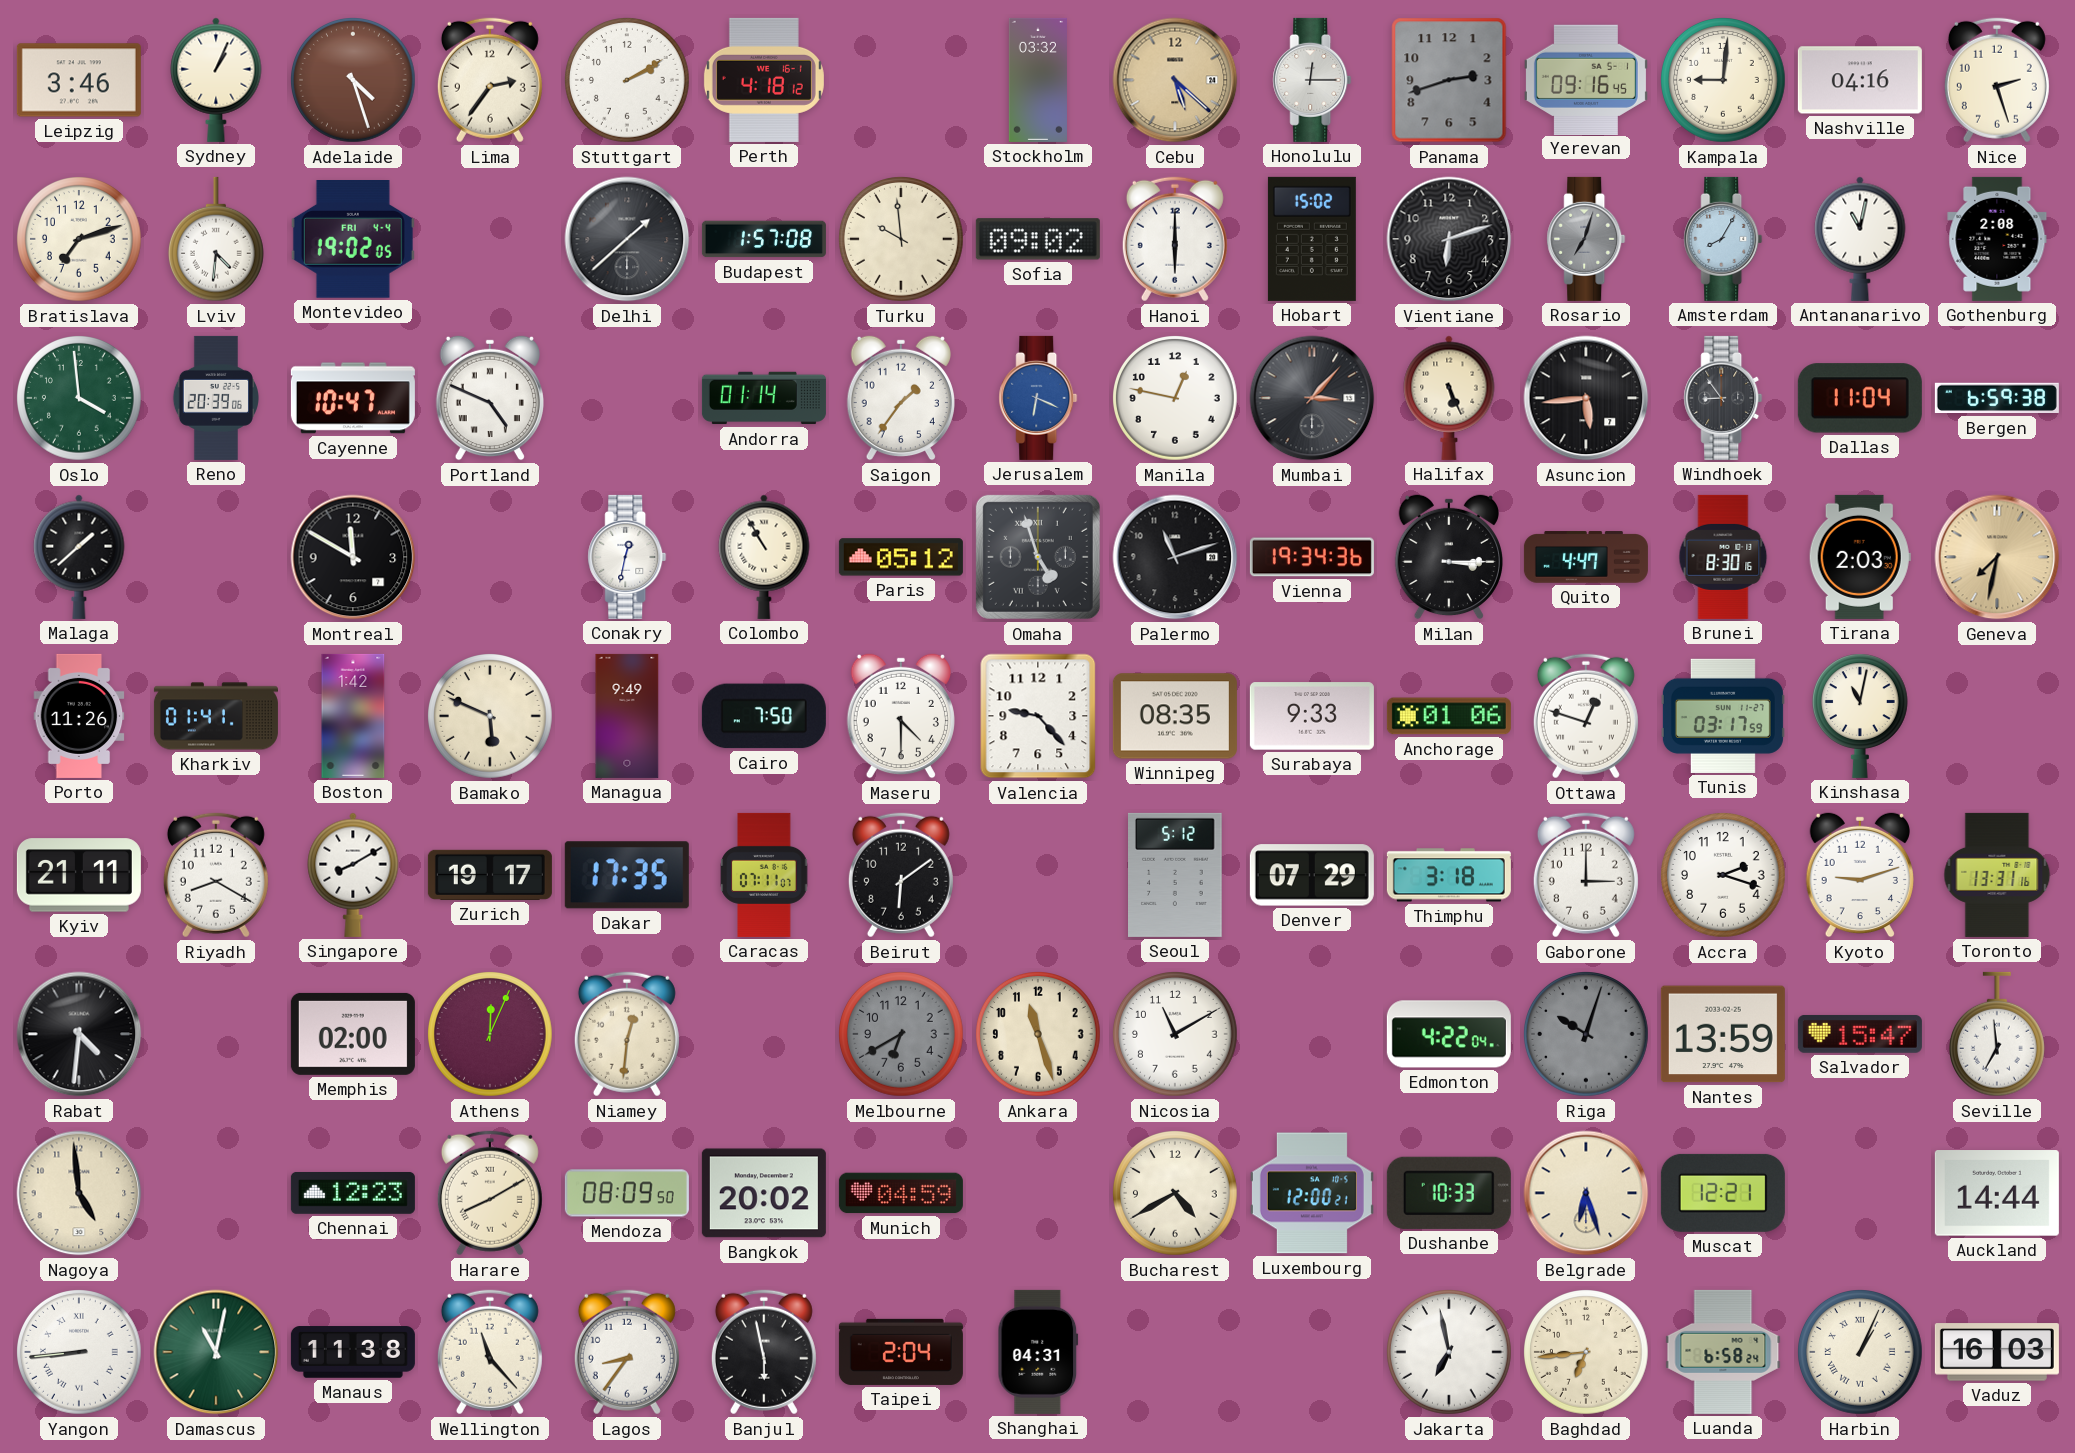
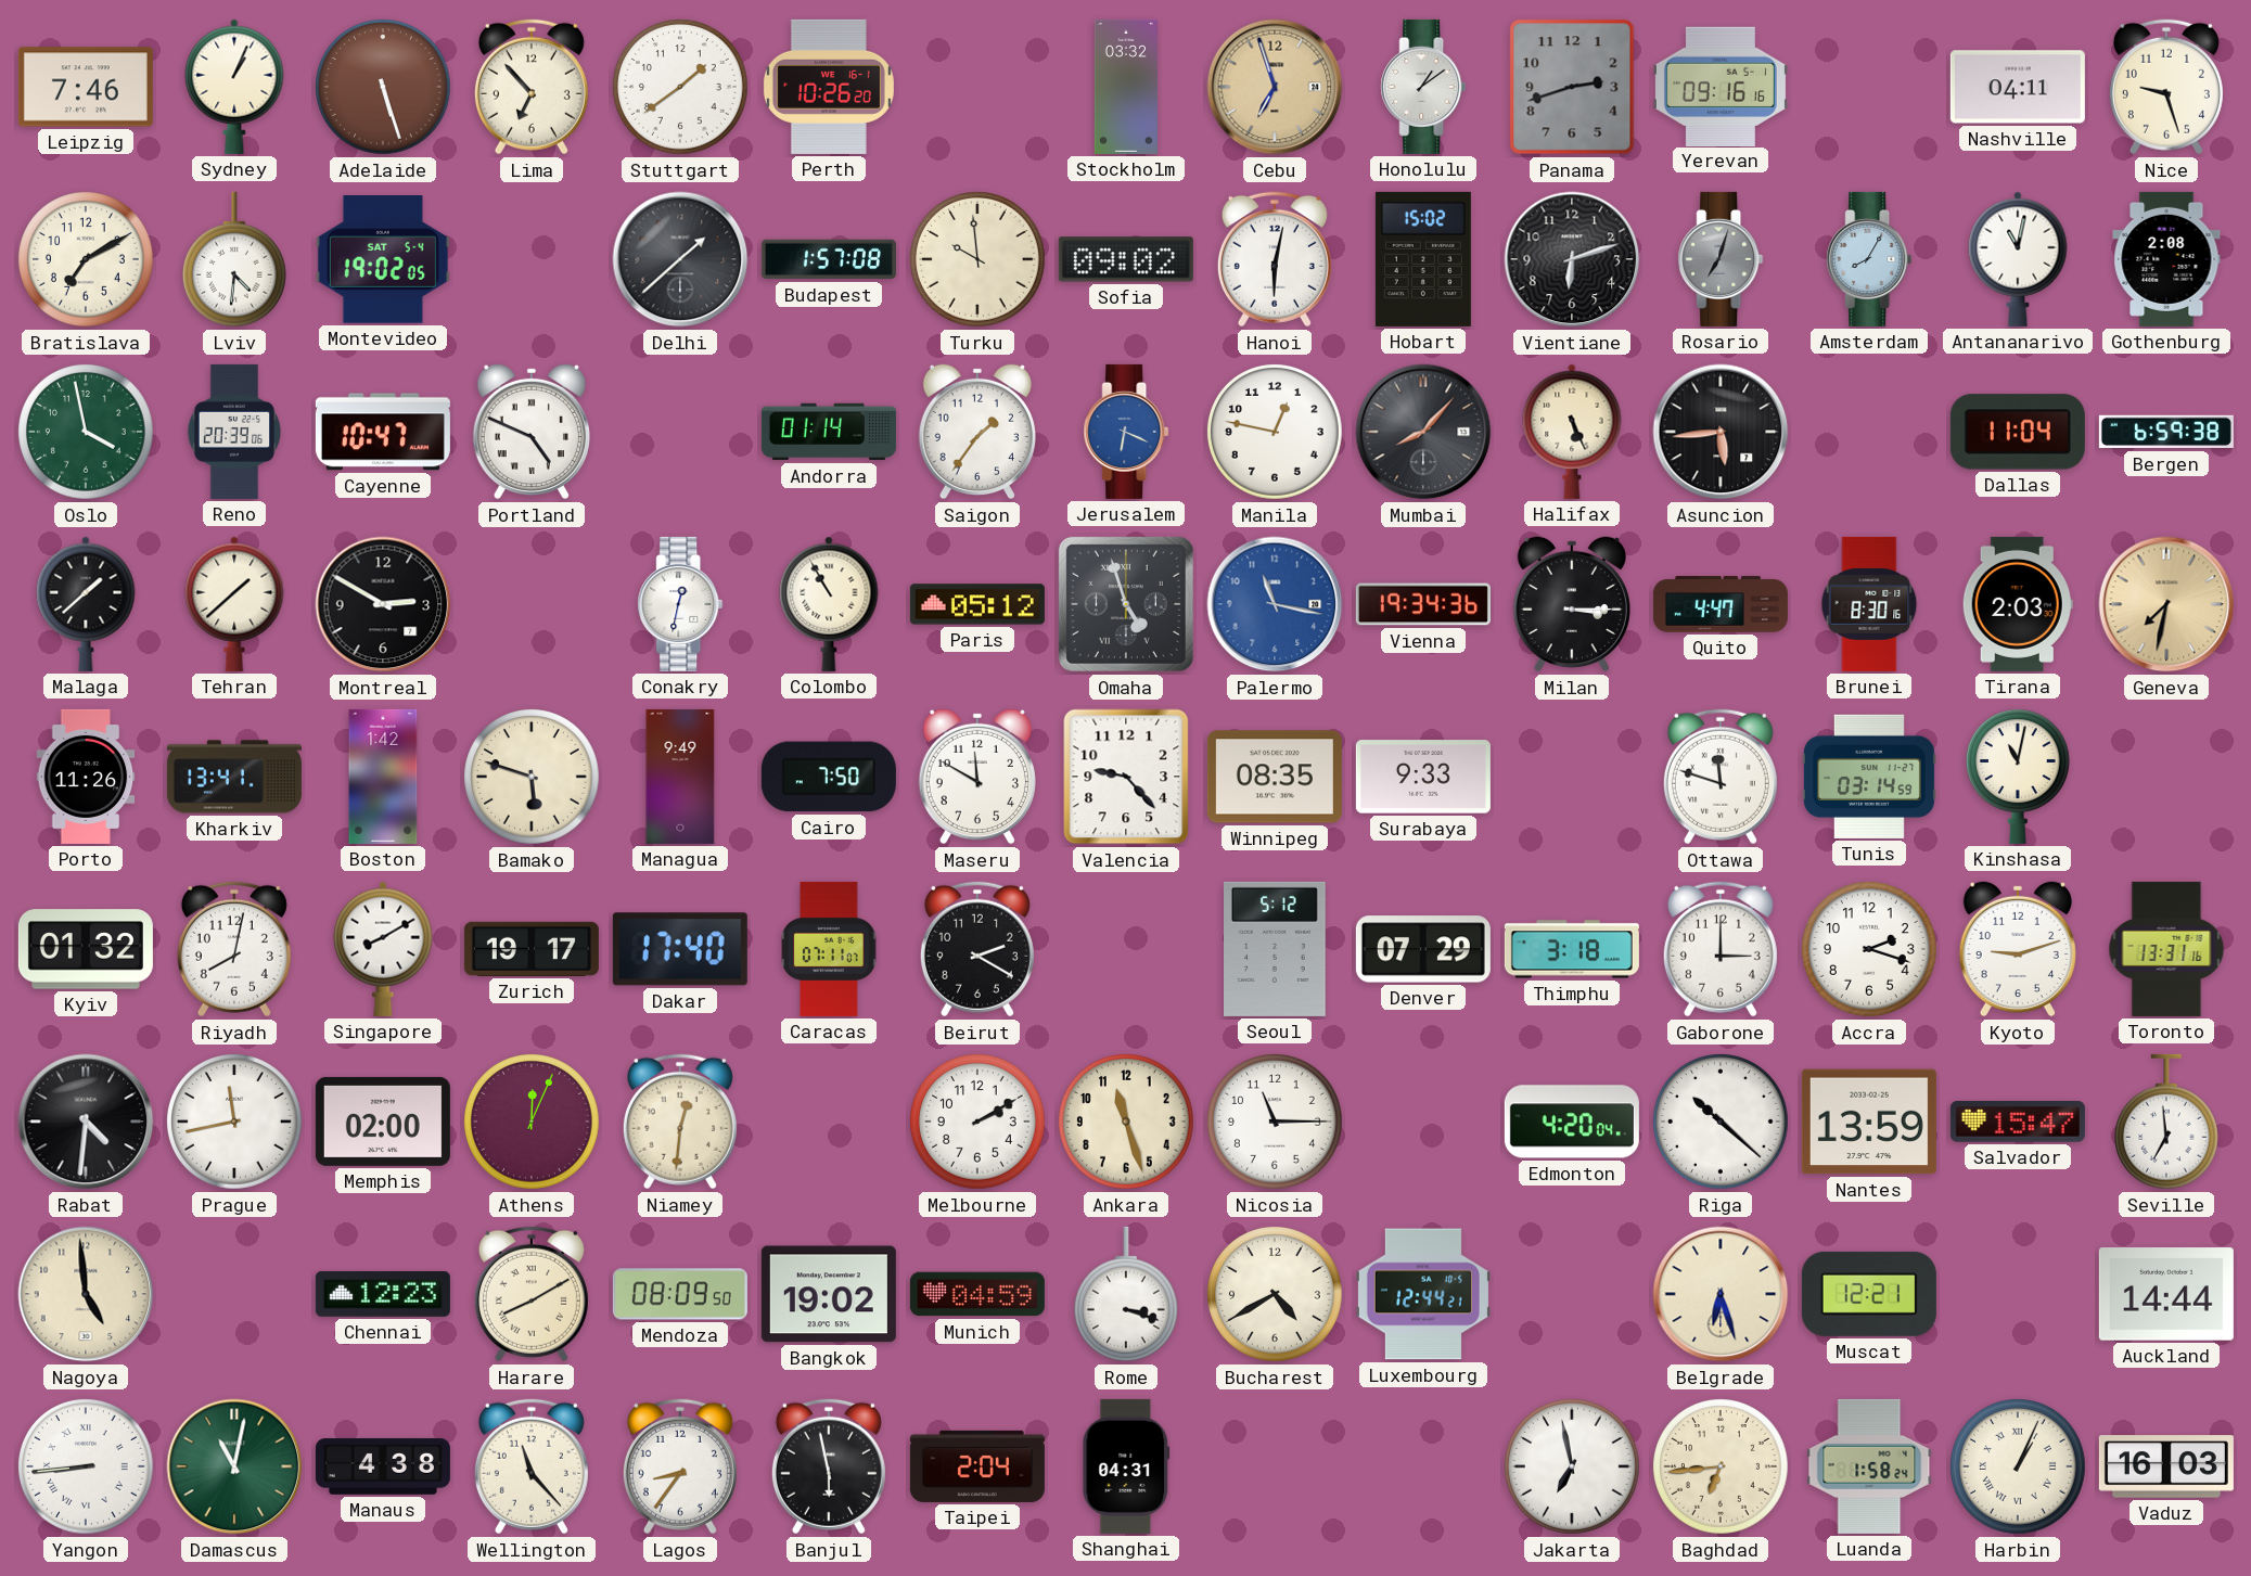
Leipzig: 3:46 -> 7:46
Adelaide: 4:27 -> 5:27
Lima: 2:36 -> 6:53
Stuttgart: 2:10 -> 1:39
Perth: 4:18 -> 10:26
Cebu: 5:22 -> 6:57
Honolulu: 12:15 -> 1:09
Yerevan: 09:16:45 -> 09:16:16
Kampala: 9:01 -> none
Nashville: 04:16 -> 04:11
Nice: 2:27 -> 9:27
Bratislava: 7:12 -> 7:10
Montevideo date: FRI 4-4 -> SAT 5-4
Hanoi: 6:00 -> 6:02
Oslo: 3:59 -> 3:58
Mumbai: 3:07 -> 8:07
Windhoek: 8:54 -> none
Tehran: none -> 1:38
Montreal: 11:50 -> 2:50
Palermo: 11:12 -> 11:17
Palermo dial: black -> blue
Kharkiv: 01:41 -> 13:41
Bamako: 5:49 -> 5:48
Maseru: 4:30 -> 11:50
Anchorage: 01:06 -> none
Ottawa: 12:48 -> 11:48
Tunis: 03:17 -> 03:14
Kyiv: 21:11 -> 01:32
Riyadh: 8:20 -> 8:02
Dakar: 17:35 -> 17:40
Beirut: 6:09 -> 2:20
Prague: none -> 11:43
Melbourne: 6:40 -> 2:10
Melbourne dial: grey -> white
Nicosia: 11:10 -> 11:15
Edmonton: 4:22 -> 4:20
Riga: 10:03 -> 10:22
Riga dial: grey -> white
Bangkok: 20:02 -> 19:02
Rome: none -> 3:18
Luxembourg: 12:00 -> 12:44
Dushanbe: 10:33 -> none
Manaus: 11:38 -> 4:38
Luanda: 6:58 -> 1:58
